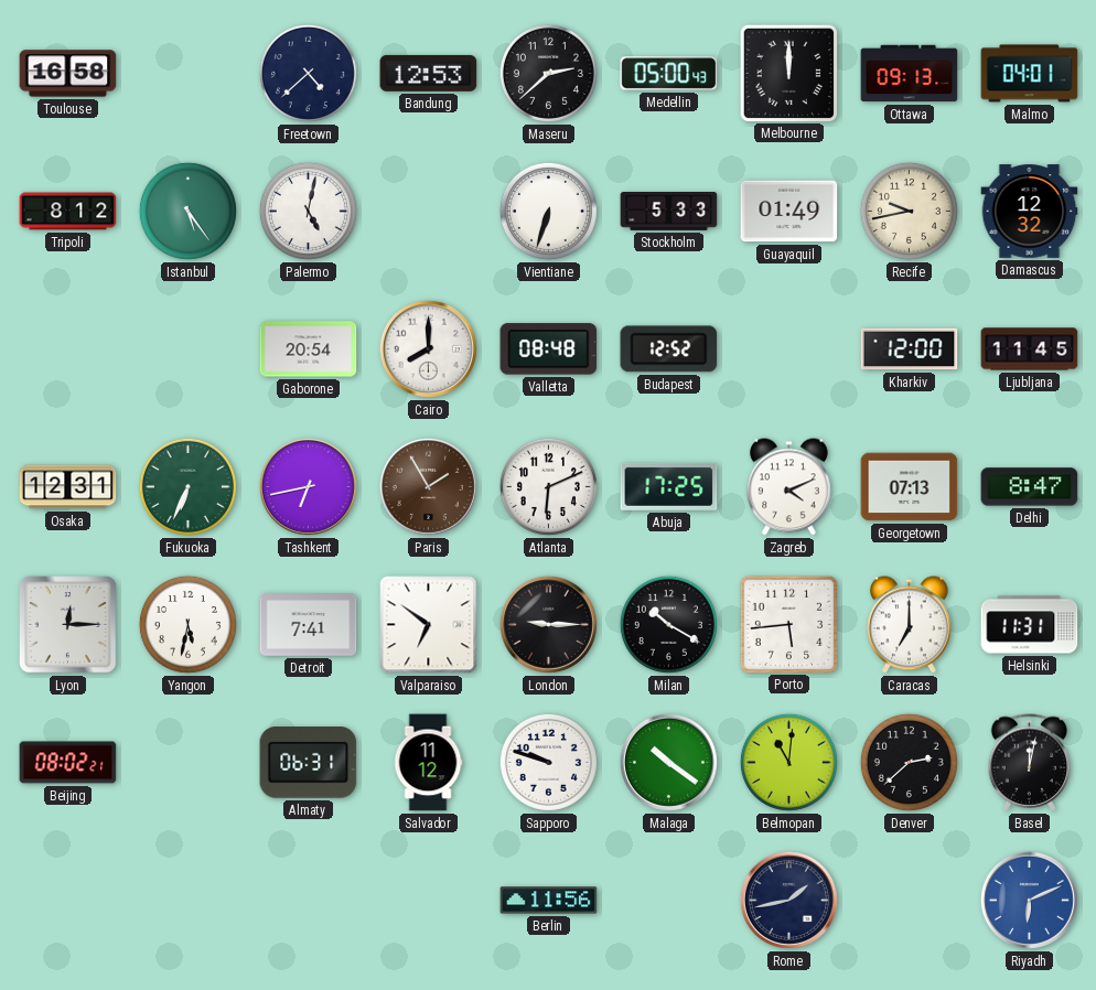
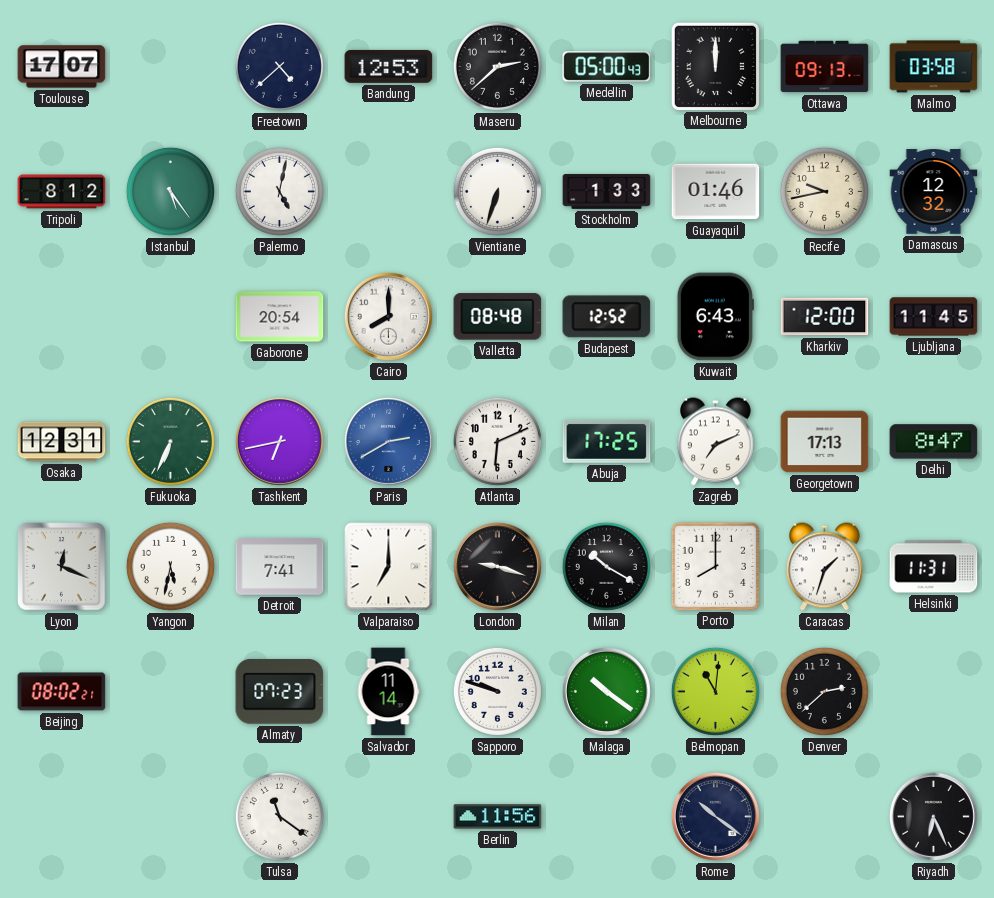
Toulouse: 16:58 -> 17:07
Malmo: 04:01 -> 03:58
Stockholm: 5:33 -> 1:33
Guayaquil: 01:49 -> 01:46
Kuwait: none -> 6:43
Paris: 1:55 -> 2:40
Paris dial: brown -> blue
Zagreb: 4:11 -> 7:11
Georgetown: 07:13 -> 17:13
Lyon: 12:15 -> 12:19
Valparaiso: 6:51 -> 7:00
London: 9:15 -> 9:18
Porto: 5:44 -> 8:00
Caracas: 7:00 -> 1:33
Almaty: 06:31 -> 07:23
Salvador: 11:12 -> 11:14
Basel: 12:02 -> none
Tulsa: none -> 11:21
Rome: 1:43 -> 10:21
Riyadh: 6:11 -> 6:26
Riyadh dial: blue -> black
